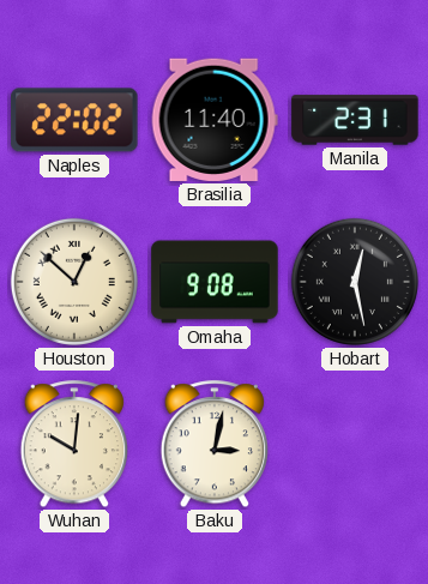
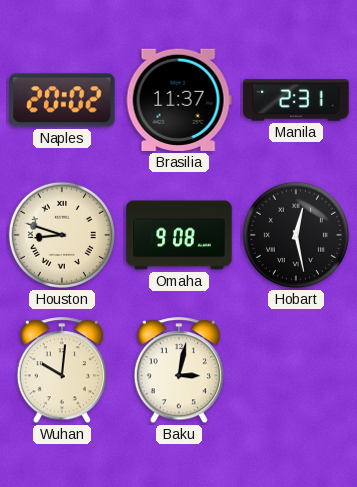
Naples: 22:02 -> 20:02
Brasilia: 11:40 -> 11:37
Houston: 12:52 -> 8:48
